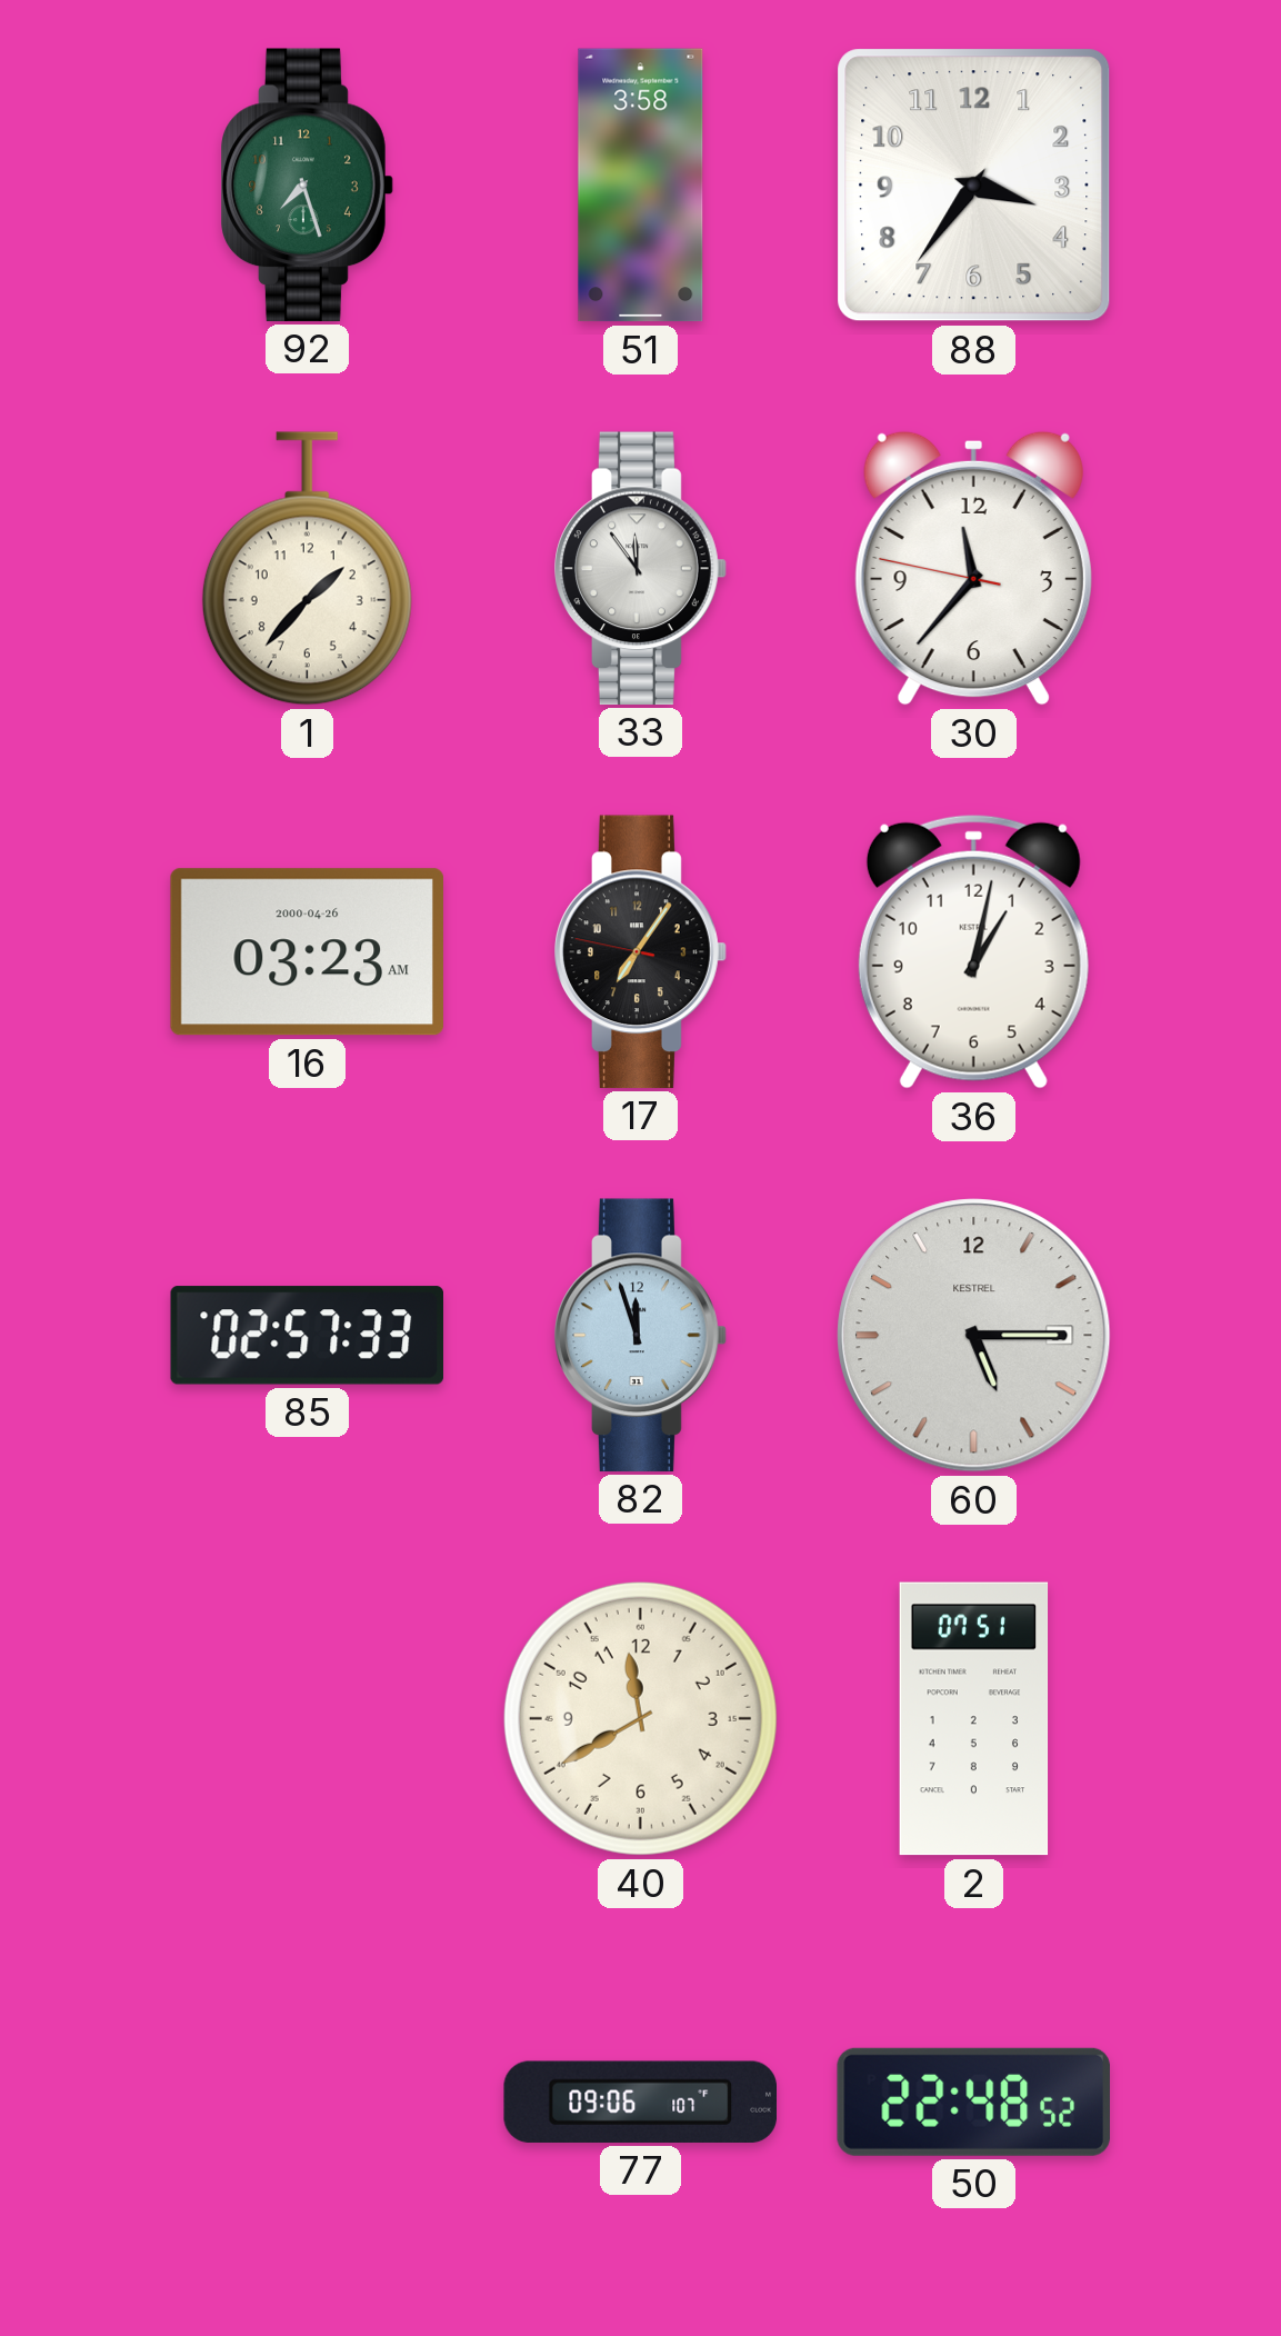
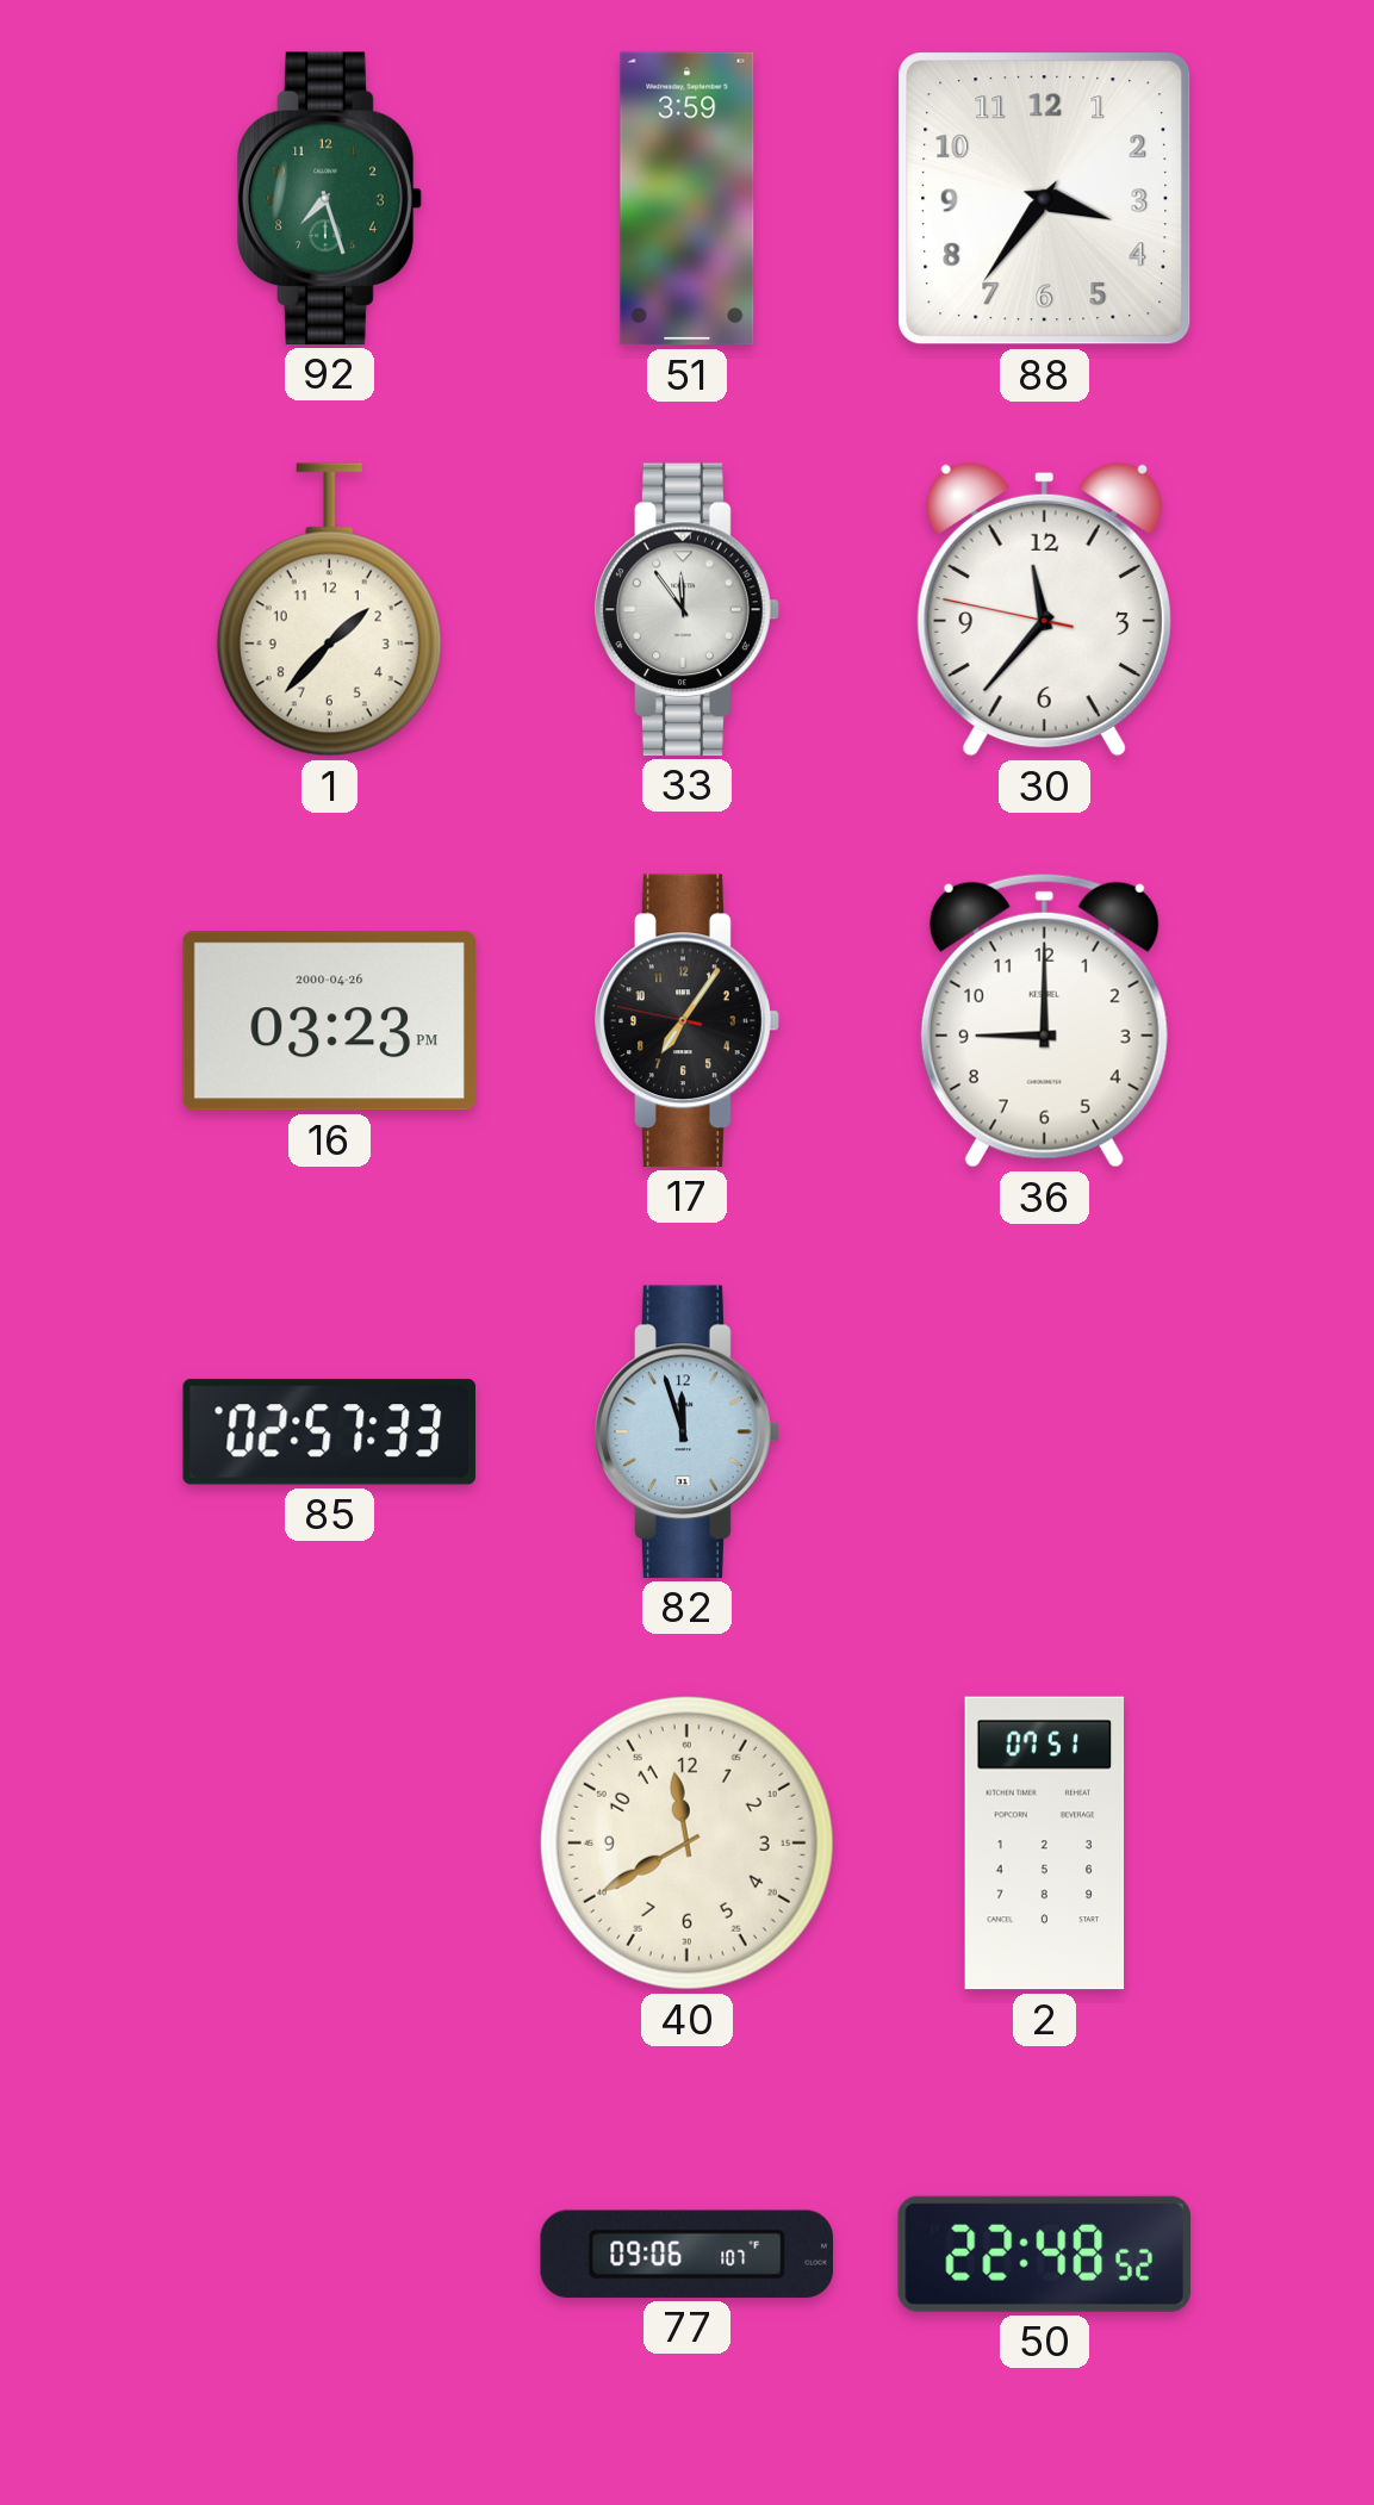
51: 3:58 -> 3:59
16: 03:23 AM -> 03:23 PM
36: 1:02 -> 9:00
60: 5:15 -> none
